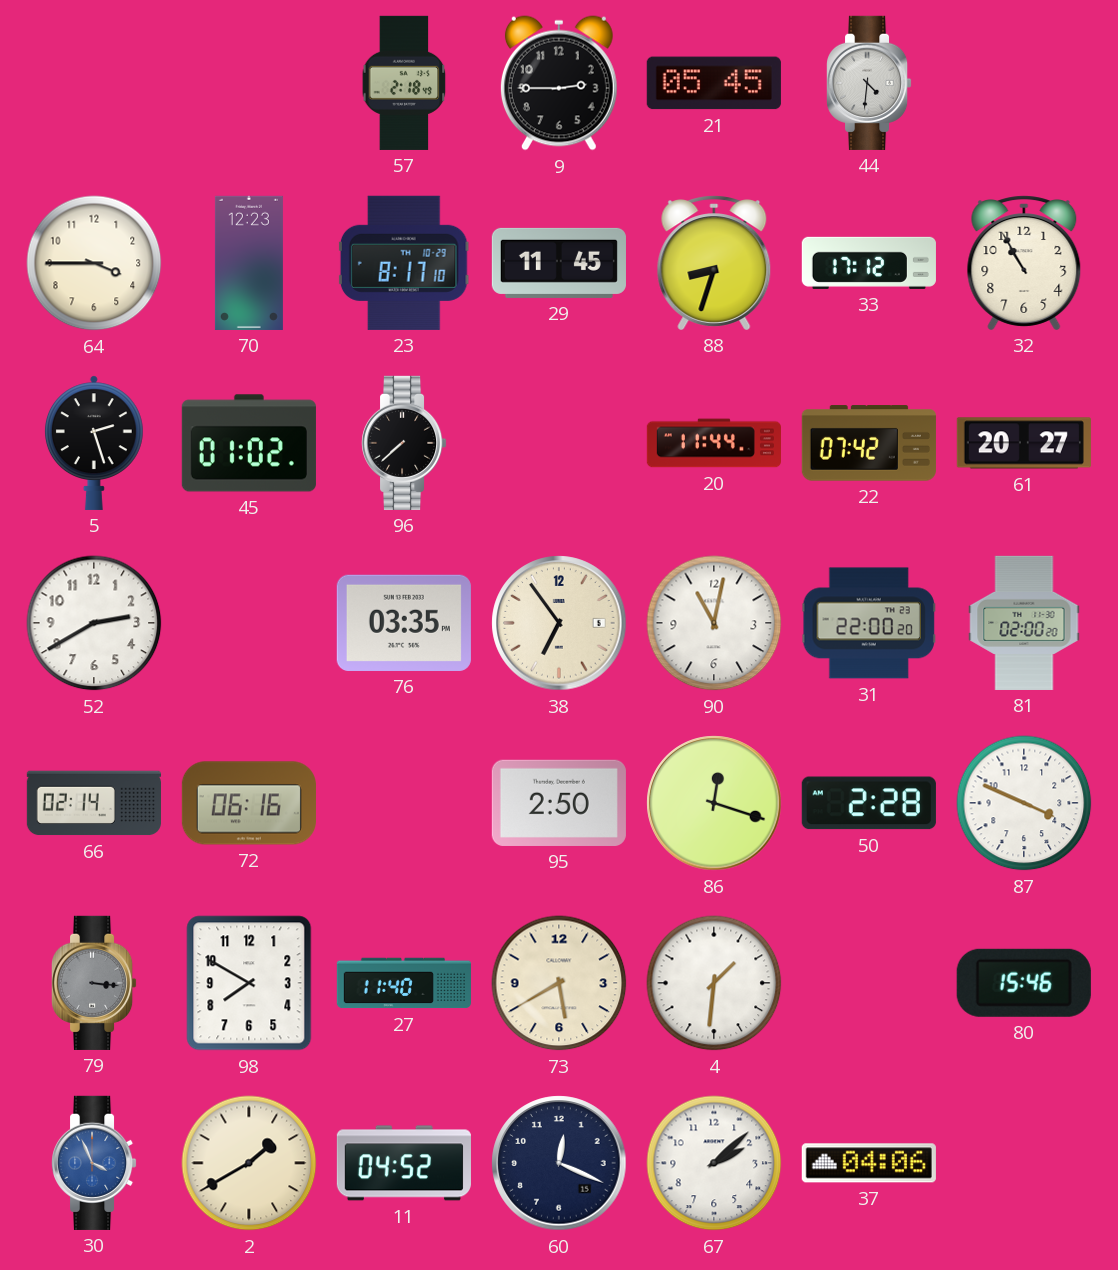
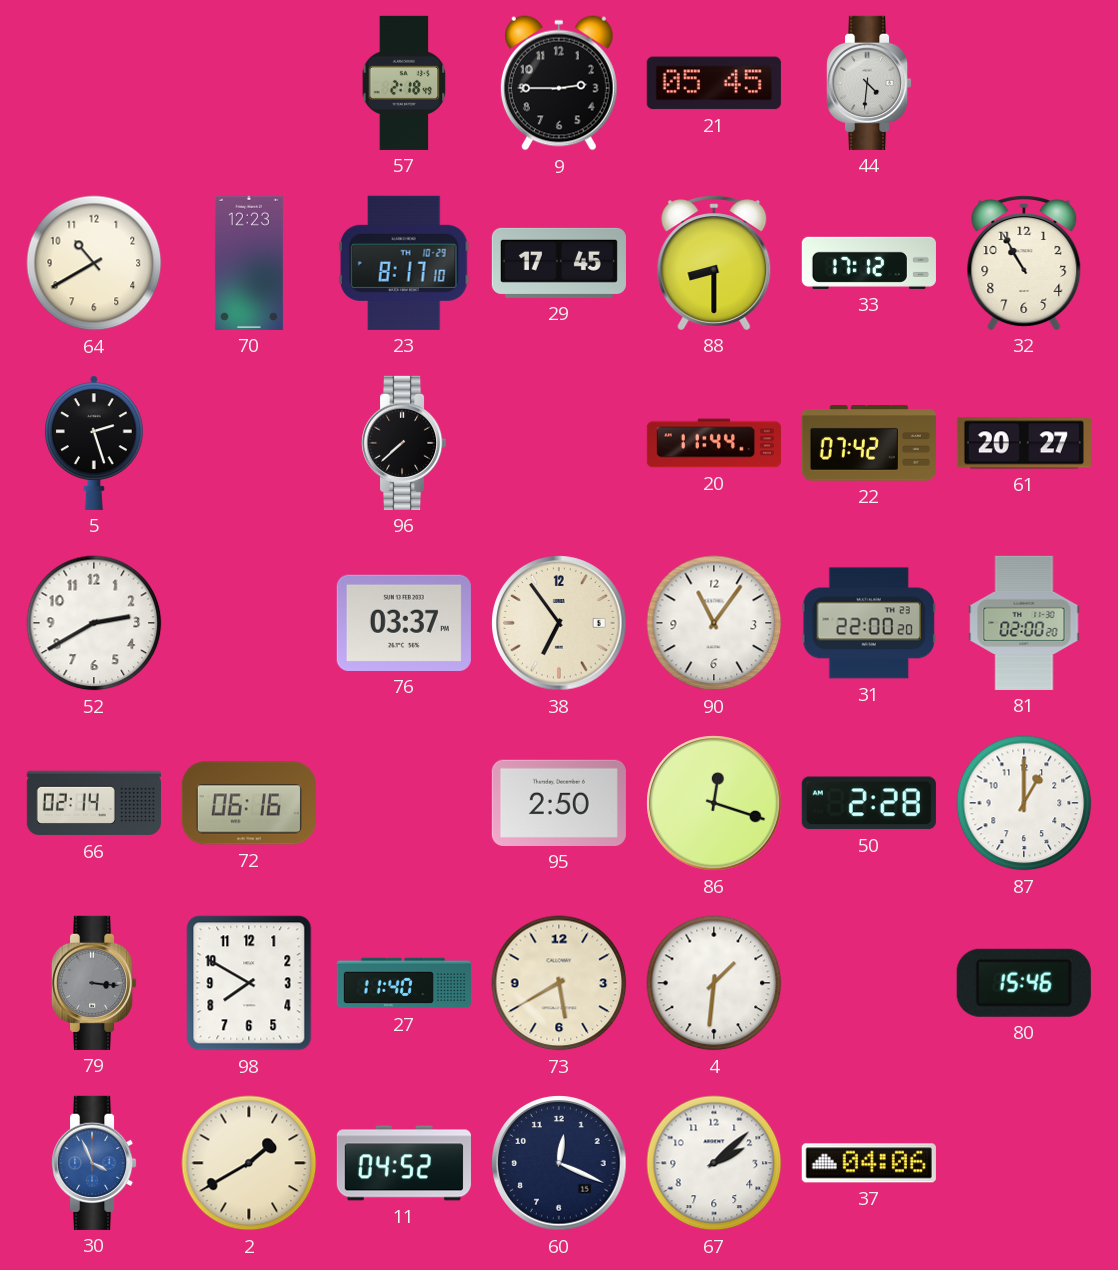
64: 3:45 -> 10:40
29: 11:45 -> 17:45
88: 8:33 -> 8:30
45: 01:02 -> none
76: 03:35 -> 03:37
90: 11:02 -> 11:06
87: 3:49 -> 1:00
